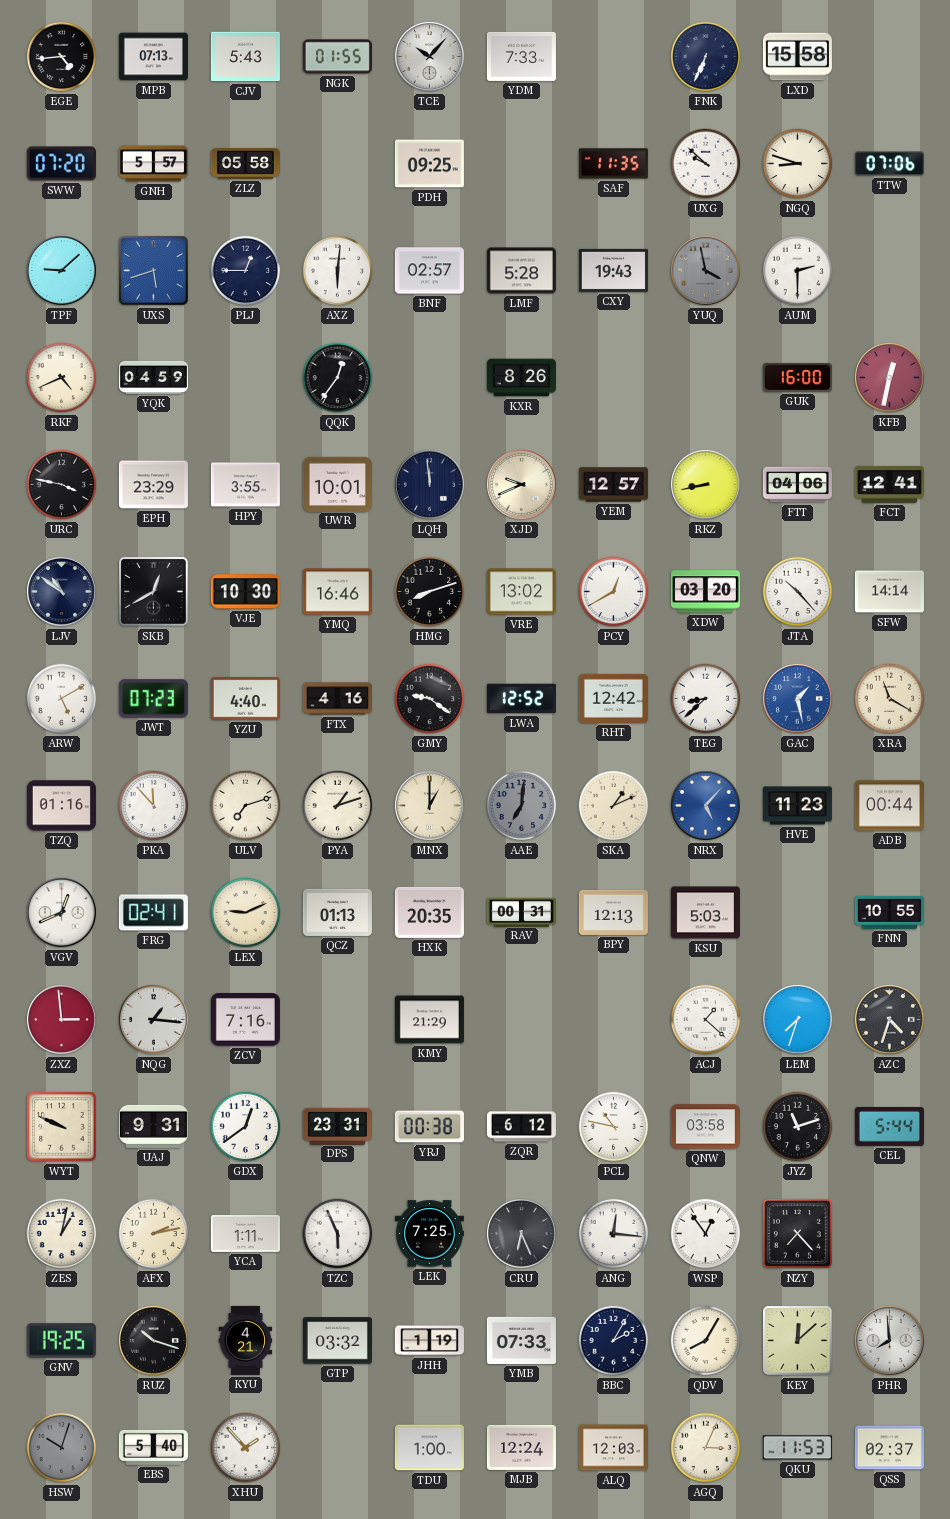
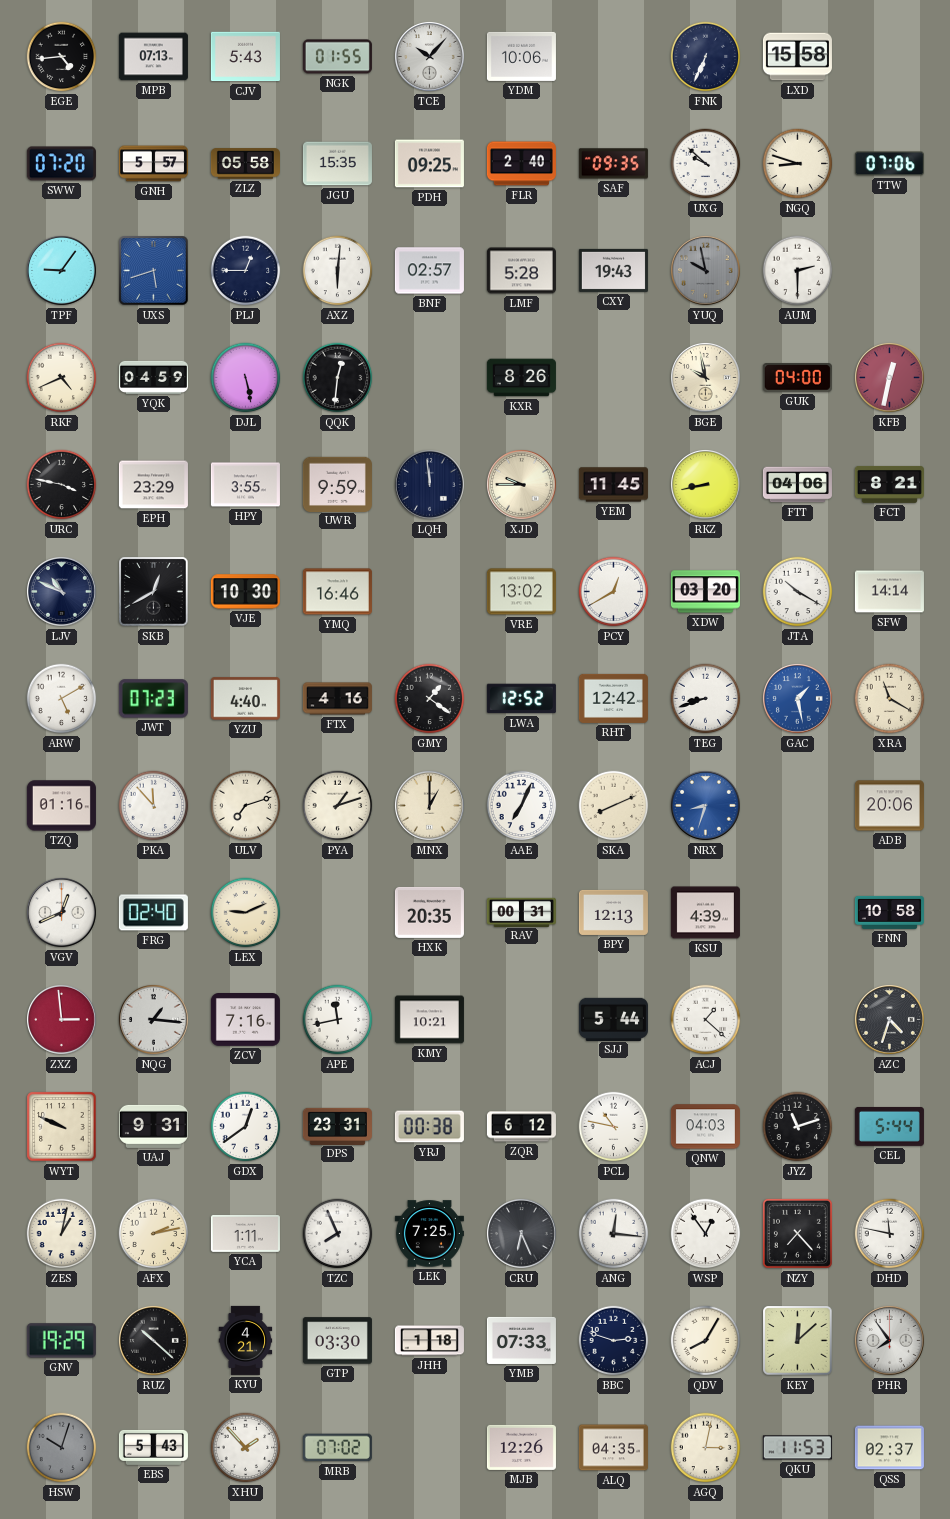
YDM: 7:33 -> 10:06
JGU: none -> 15:35
FLR: none -> 2:40
SAF: 11:35 -> 09:35
TPF: 9:08 -> 9:06
YUQ: 3:58 -> 9:58
DJL: none -> 5:28
QQK: 12:36 -> 12:31
BGE: none -> 9:58
GUK: 16:00 -> 04:00
UWR: 10:01 -> 9:59
XJD: 9:41 -> 9:45
YEM: 12:57 -> 11:45
FCT: 12:41 -> 8:21
LJV: 10:51 -> 10:49
HMG: 8:12 -> none
JTA: 10:23 -> 10:20
GMY: 9:21 -> 1:21
TEG: 8:38 -> 8:42
AAE: 7:01 -> 7:04
AAE dial: grey -> white
SKA: 1:11 -> 8:11
NRX: 5:07 -> 8:33
HVE: 11:23 -> none
ADB: 00:44 -> 20:06
FRG: 02:41 -> 02:40
QCZ: 01:13 -> none
KSU: 5:03 -> 4:39
FNN: 10:55 -> 10:58
APE: none -> 11:43
KMY: 21:29 -> 10:21
SJJ: none -> 5:44
LEM: 7:33 -> none
QNW: 03:58 -> 04:03
TZC: 5:56 -> 7:56
DHD: none -> 11:47
GNV: 19:25 -> 19:29
RUZ: 10:18 -> 10:22
GTP: 03:32 -> 03:30
JHH: 1:19 -> 1:18
BBC: 2:05 -> 2:48
PHR: 7:59 -> 7:54
EBS: 5:40 -> 5:43
MRB: none -> 07:02
TDU: 1:00 -> none
MJB: 12:24 -> 12:26
ALQ: 12:03 -> 04:35
AGQ: 3:04 -> 3:02
